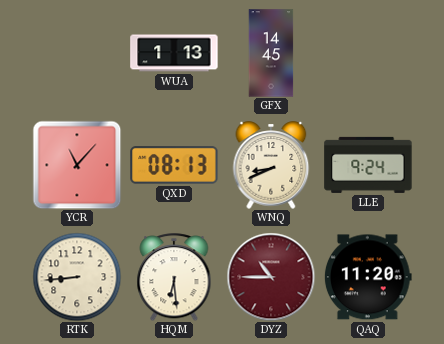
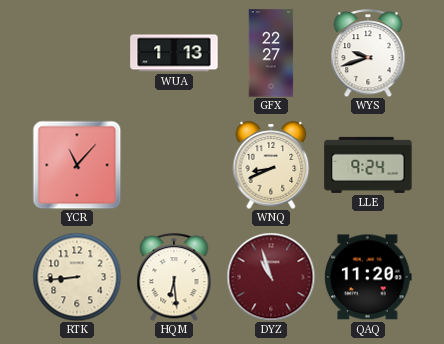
GFX: 14:45 -> 22:27
WYS: none -> 9:42
QXD: 08:13 -> none
DYZ: 10:45 -> 10:57
